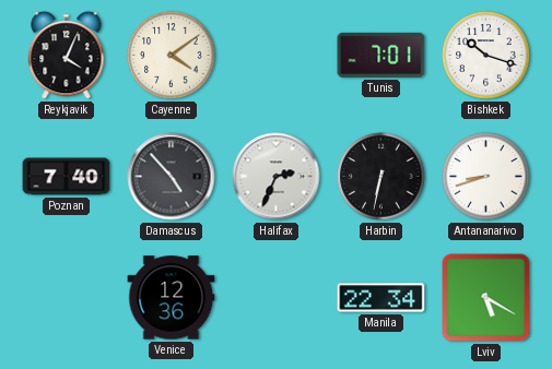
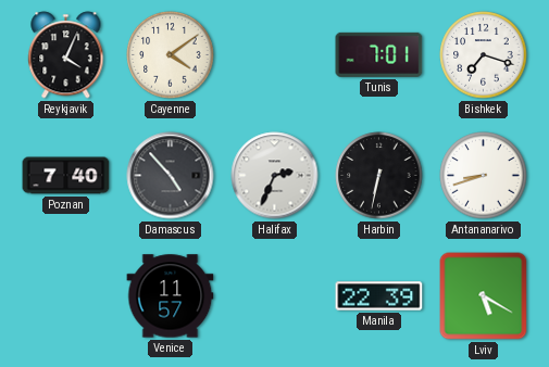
Bishkek: 10:18 -> 7:18
Venice: 12:36 -> 11:57
Manila: 22:34 -> 22:39
